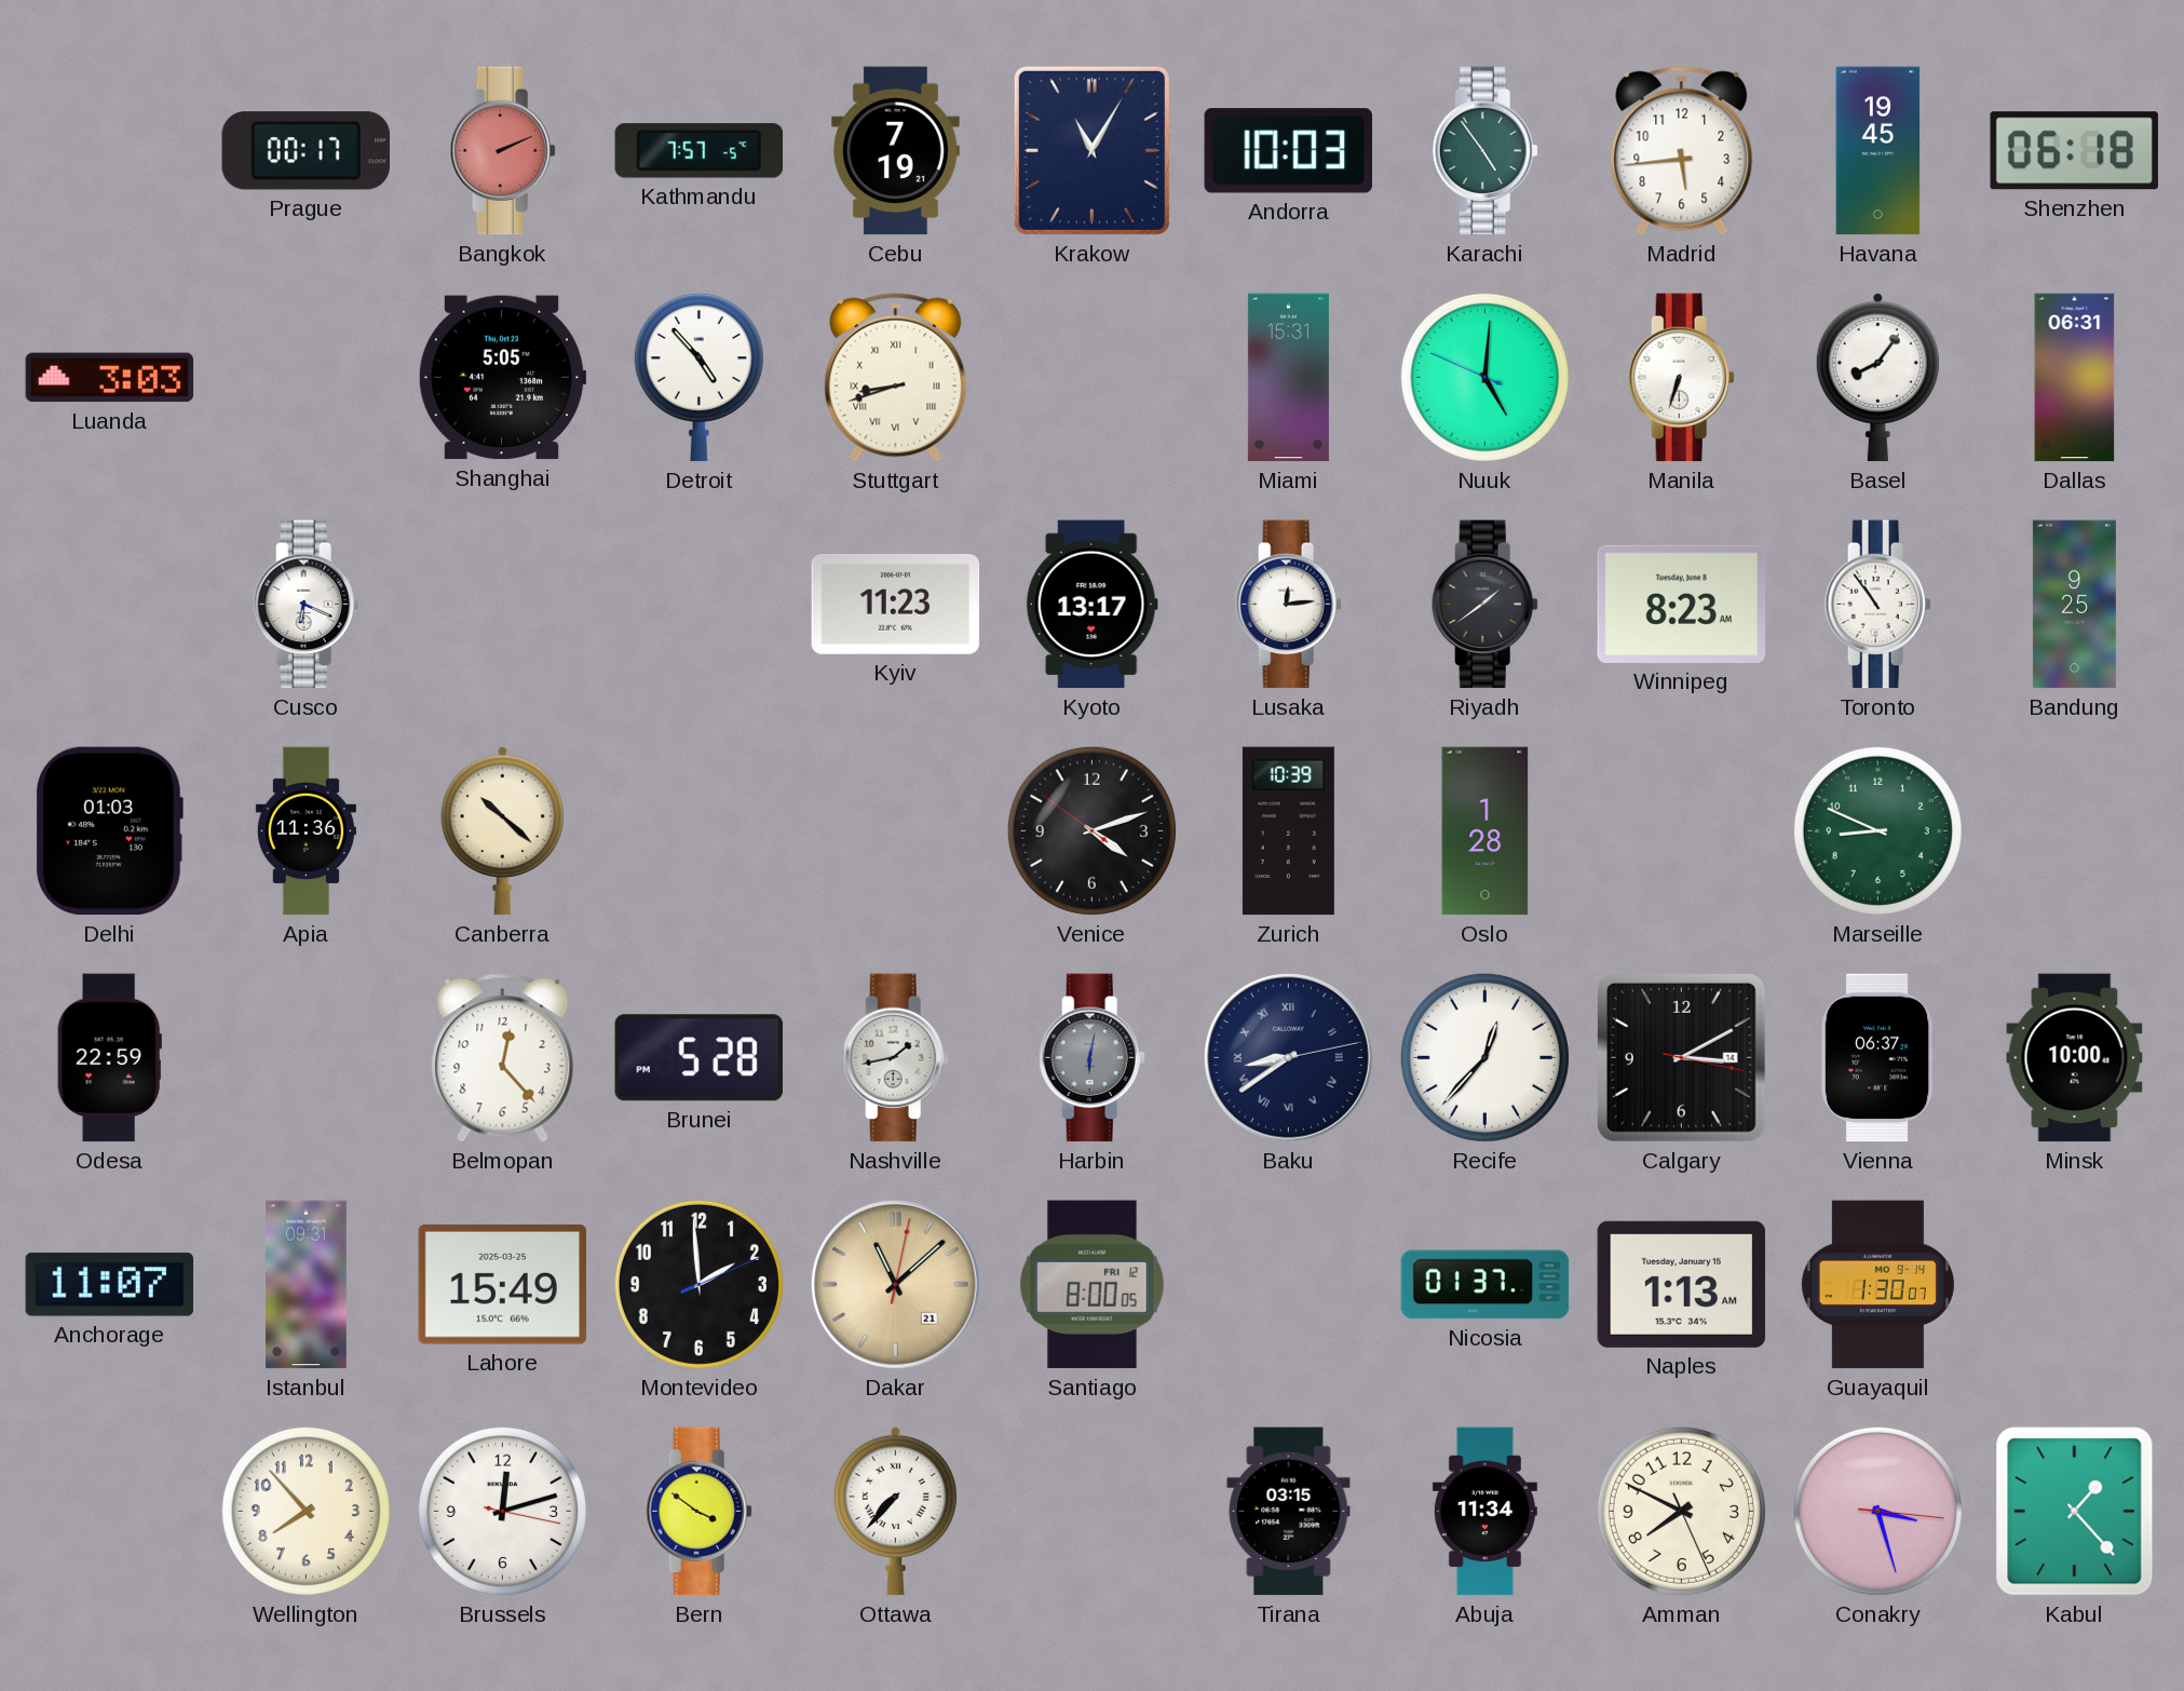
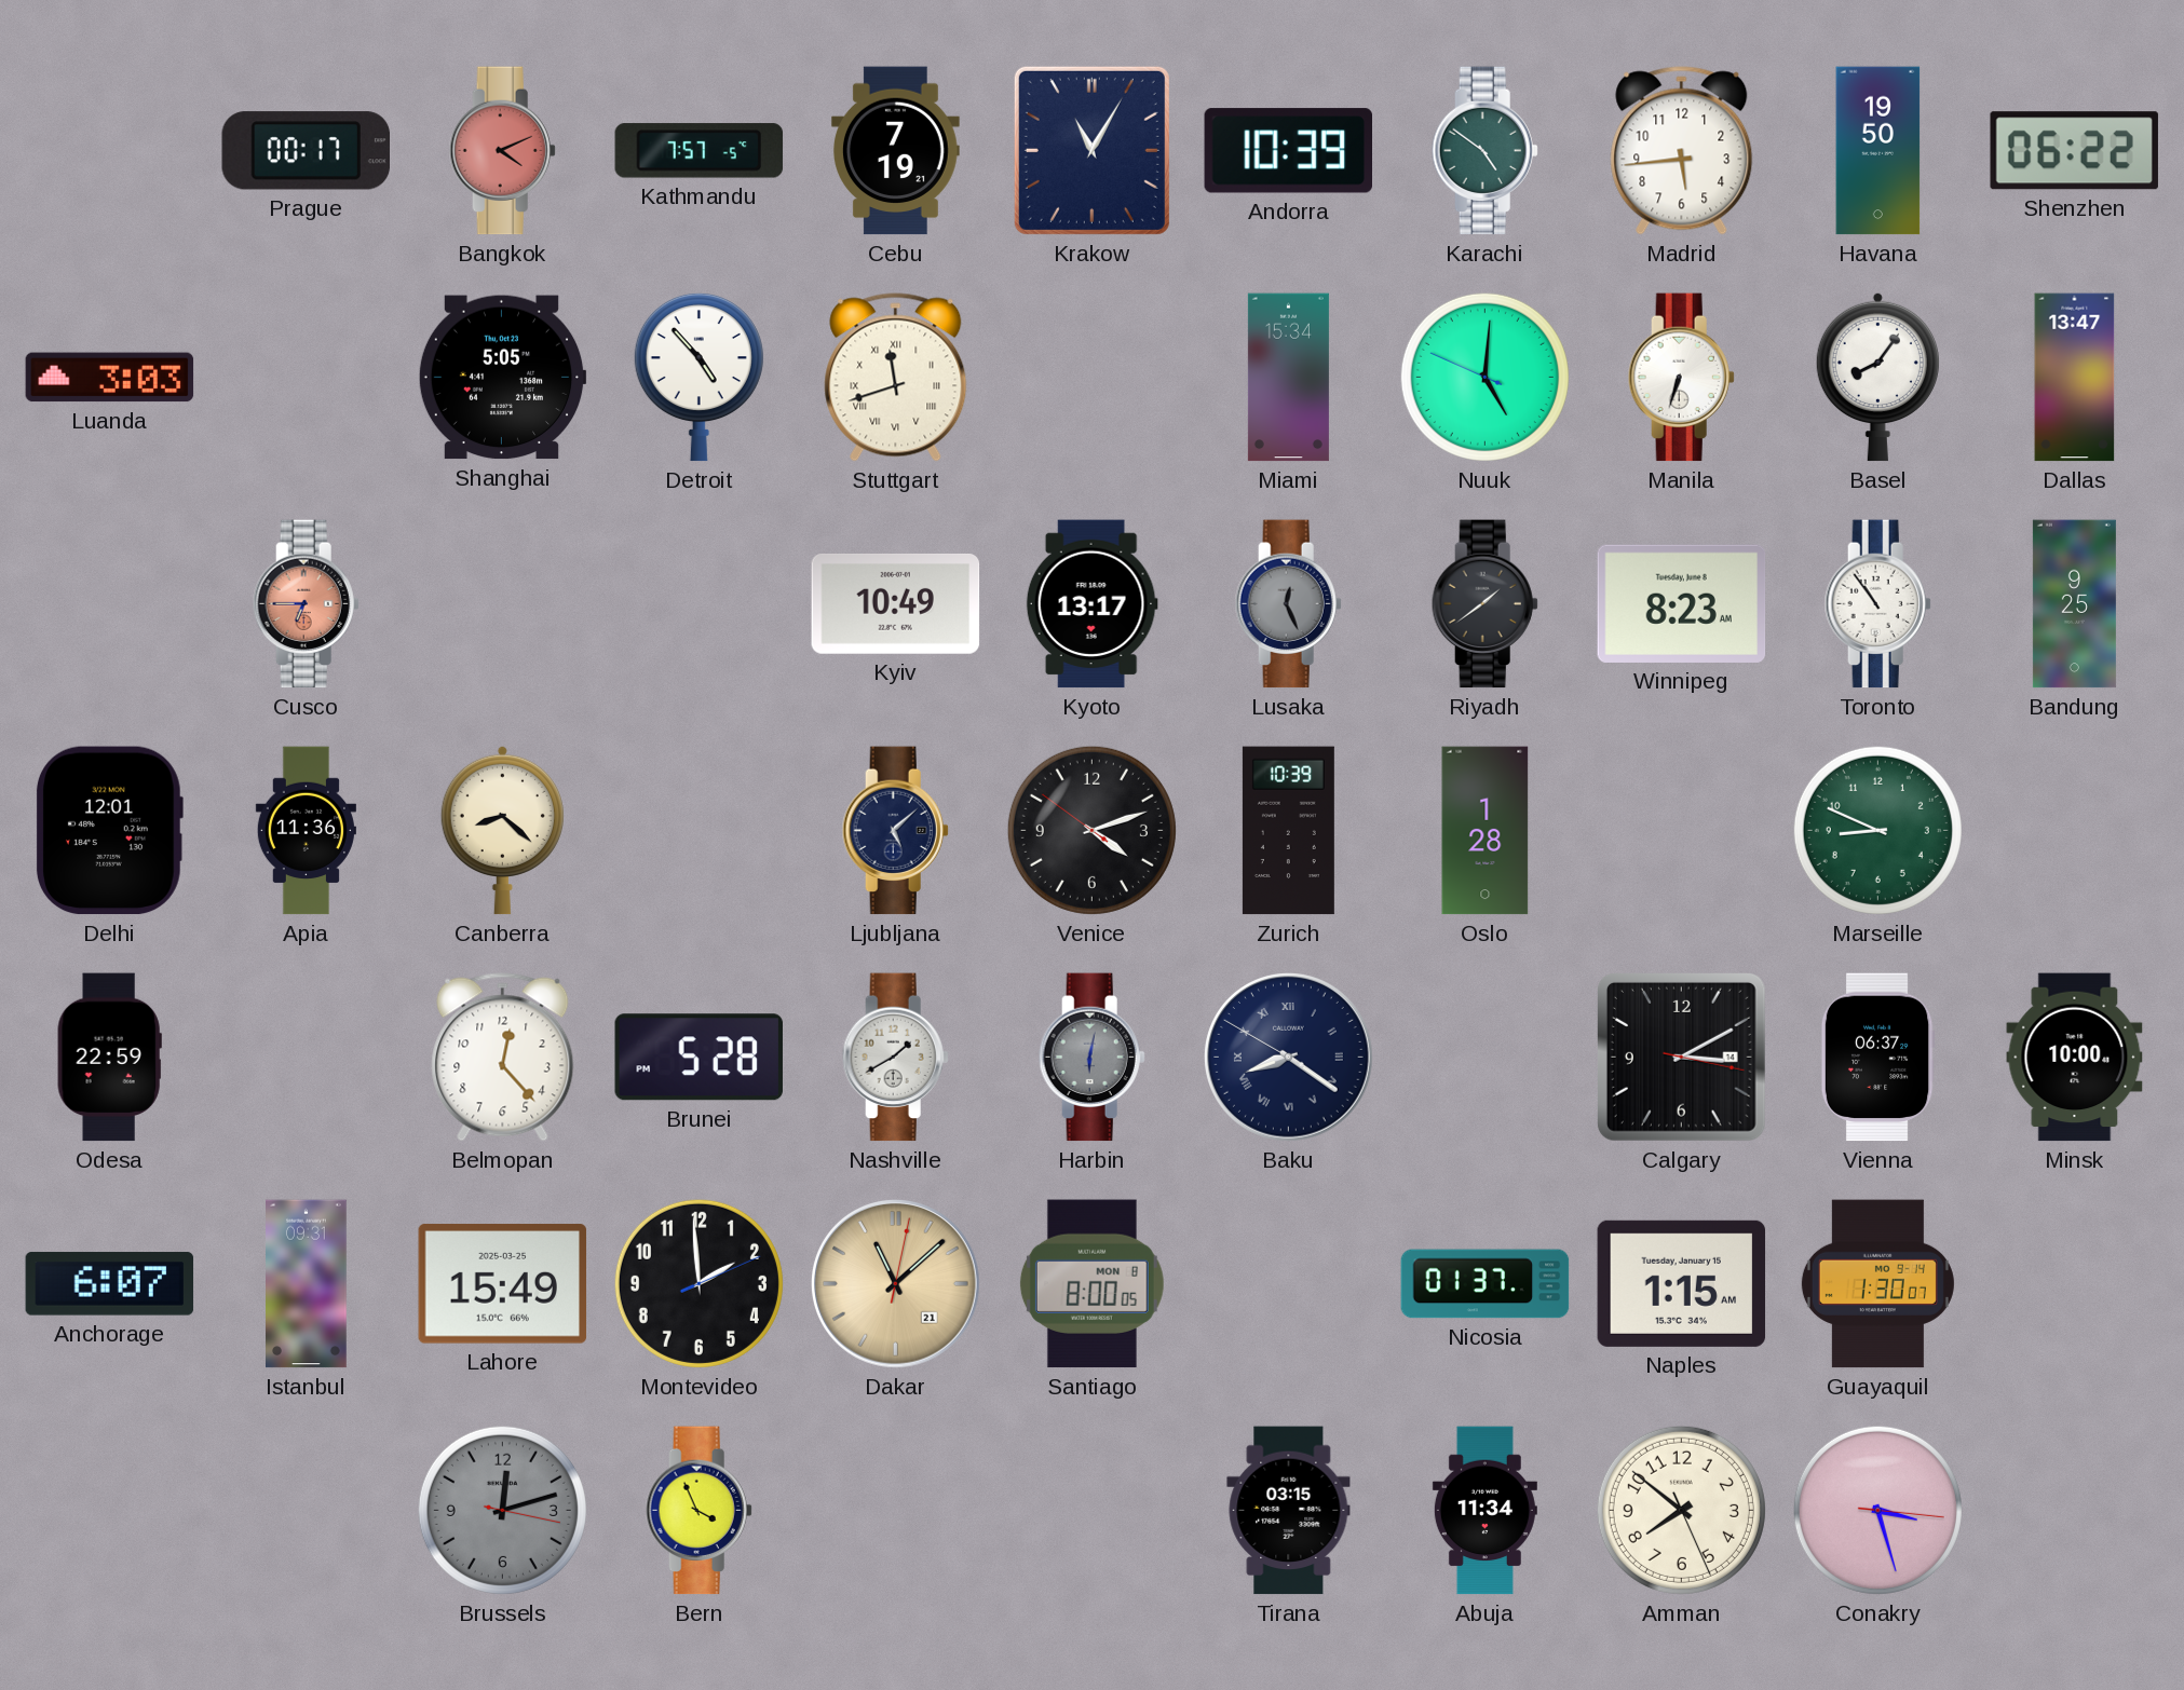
Bangkok: 2:11 -> 4:11
Andorra: 10:03 -> 10:39
Karachi: 4:54 -> 4:51
Havana: 19:45 -> 19:50
Shenzhen: 06:18 -> 06:22
Stuttgart: 8:42 -> 11:42
Miami: 15:31 -> 15:34
Dallas: 06:31 -> 13:47
Cusco: 6:19 -> 6:45
Cusco dial: white -> salmon
Kyiv: 11:23 -> 10:49
Lusaka: 12:14 -> 12:26
Lusaka dial: white -> grey
Delhi: 01:03 -> 12:01
Canberra: 10:22 -> 8:22
Ljubljana: none -> 5:08
Nashville: 1:43 -> 1:40
Baku: 8:39 -> 8:20
Recife: 12:37 -> none
Anchorage: 11:07 -> 6:07
Santiago date: FRI 12 -> MON 8
Naples: 1:13 -> 1:15
Wellington: 7:53 -> none
Brussels dial: white -> grey
Bern: 3:51 -> 3:56
Ottawa: 7:37 -> none
Amman: 7:49 -> 7:51
Kabul: 1:23 -> none
